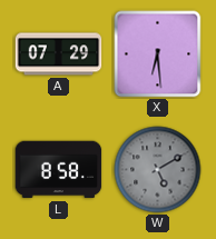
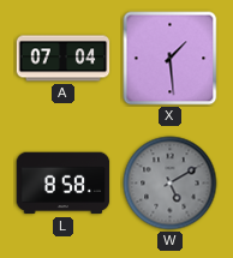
A: 07:29 -> 07:04
X: 6:29 -> 1:29
